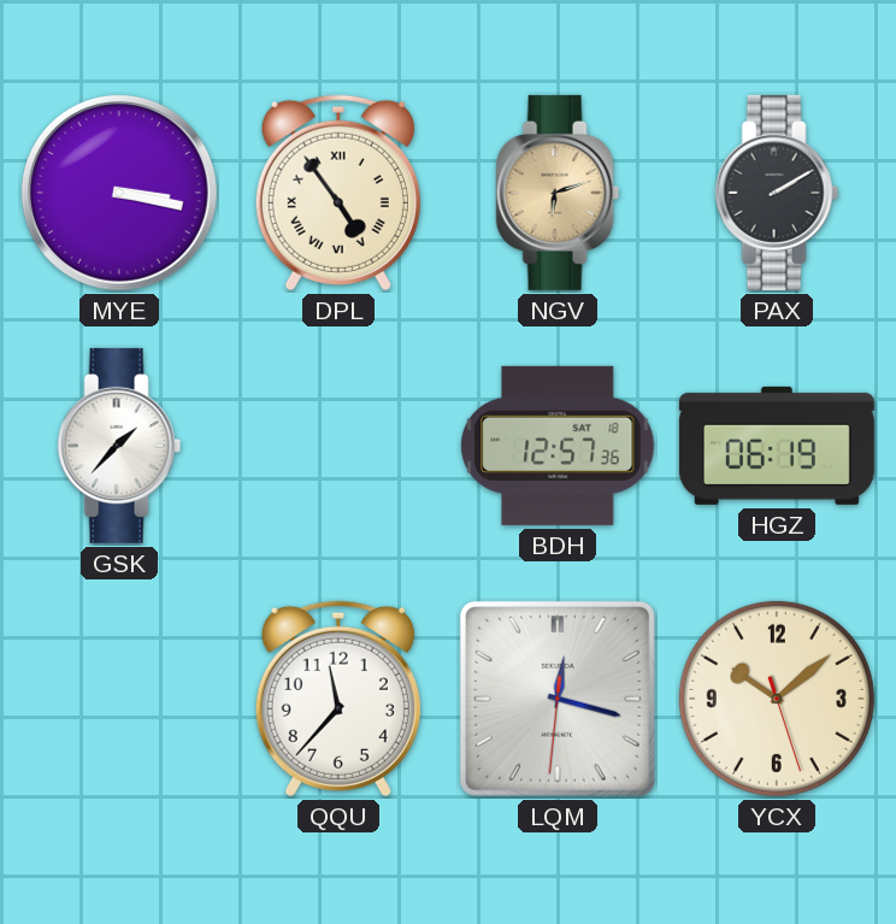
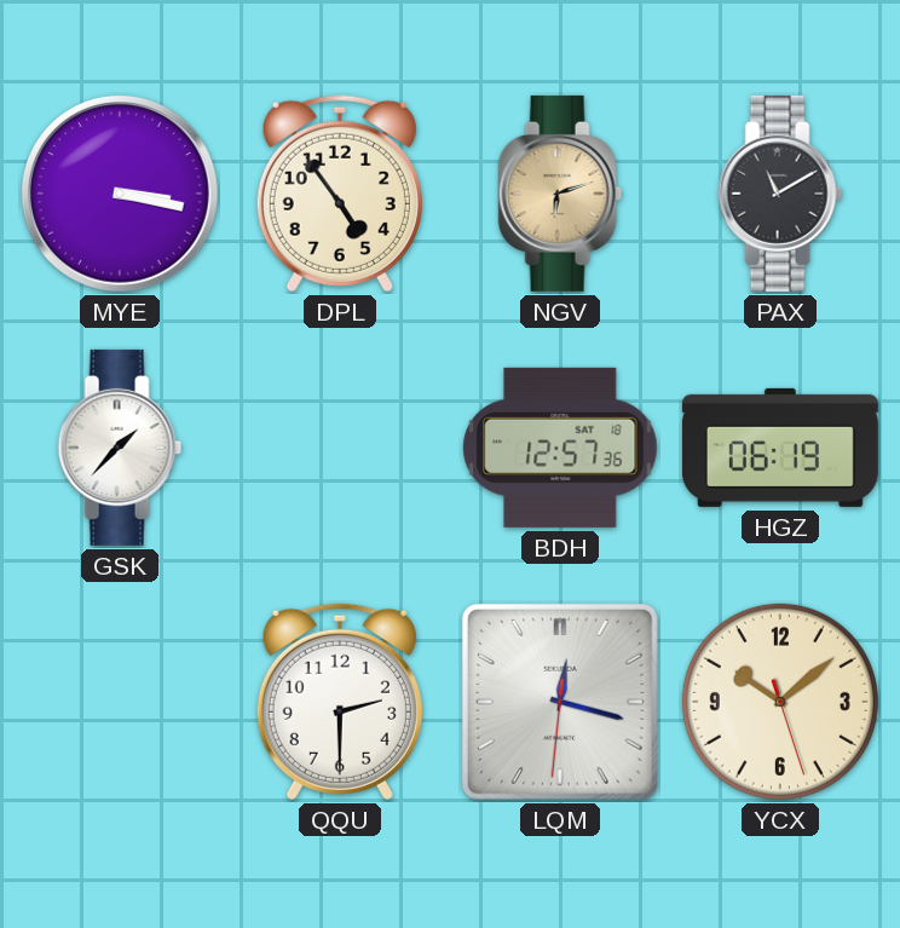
DPL numerals: Roman -> Arabic
PAX: 2:10 -> 11:10
QQU: 11:37 -> 2:30
